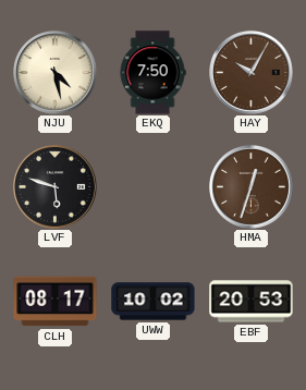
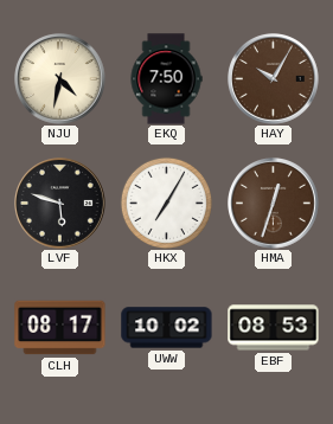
NJU: 4:28 -> 4:32
HKX: none -> 7:05
EBF: 20:53 -> 08:53
